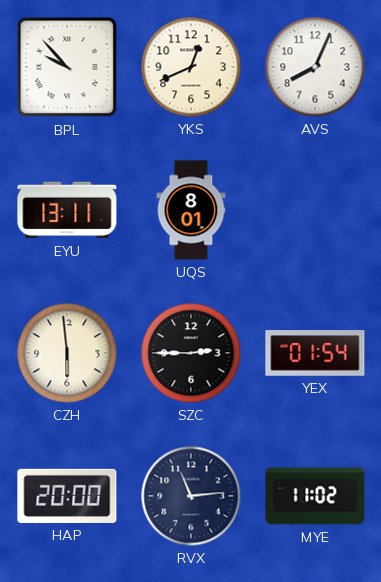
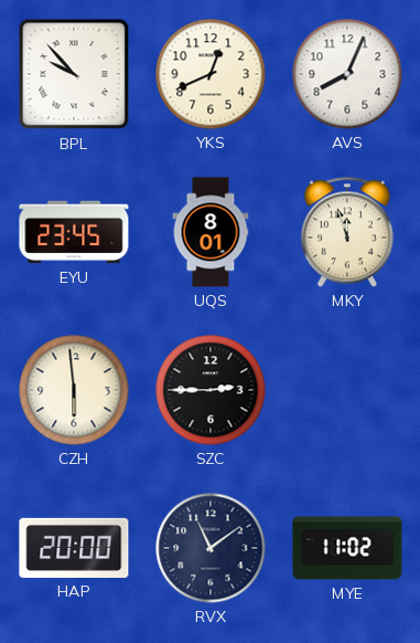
EYU: 13:11 -> 23:45
MKY: none -> 11:57
YEX: 01:54 -> none
RVX: 11:14 -> 11:09
